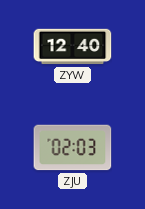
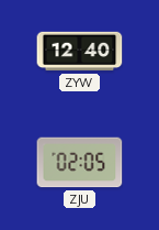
ZJU: 02:03 -> 02:05
